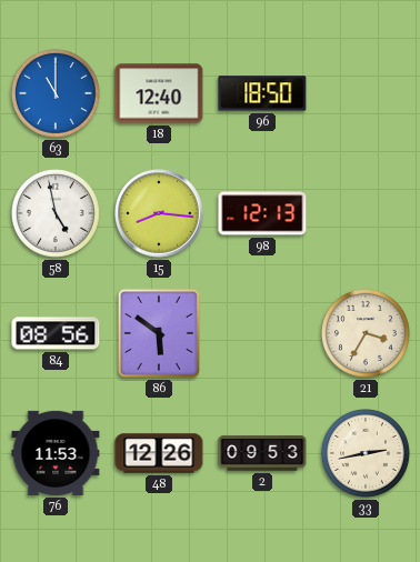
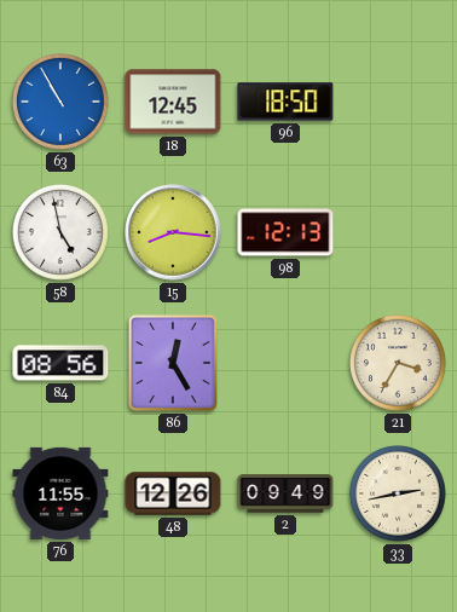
63: 11:00 -> 10:55
18: 12:40 -> 12:45
86: 5:51 -> 12:25
76: 11:53 -> 11:55
2: 09:53 -> 09:49
